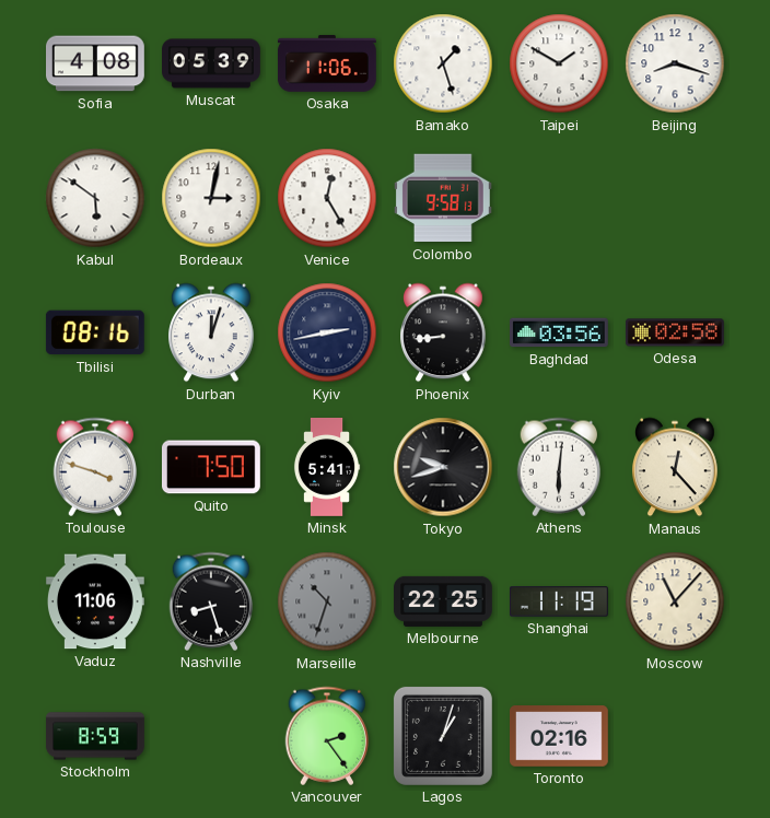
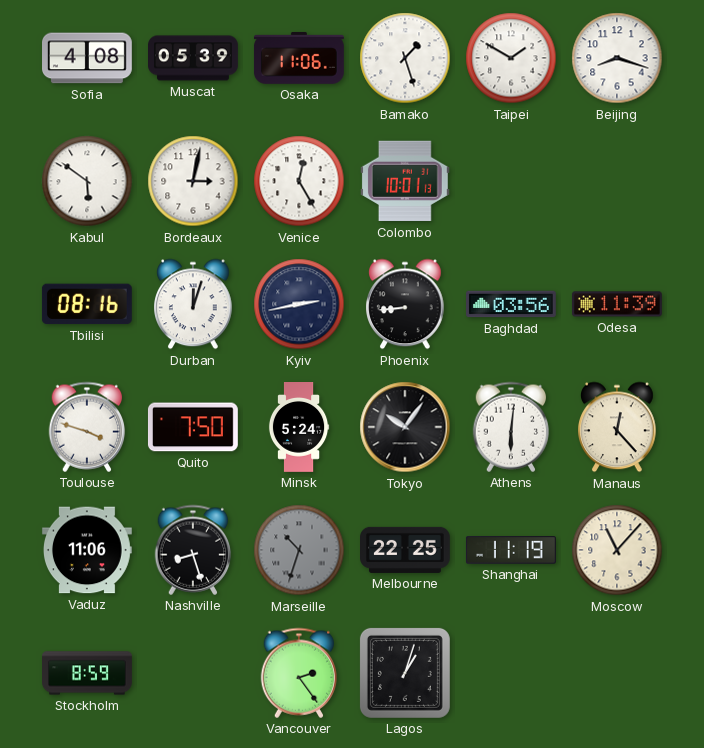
Colombo: 9:58 -> 10:01
Odesa: 02:58 -> 11:39
Minsk: 5:41 -> 5:24
Tokyo: 9:42 -> 10:06
Toronto: 02:16 -> none
